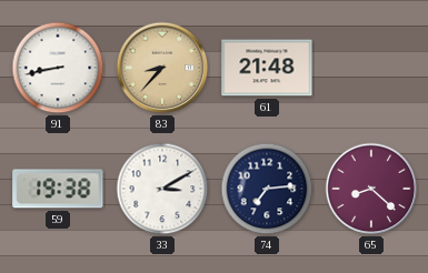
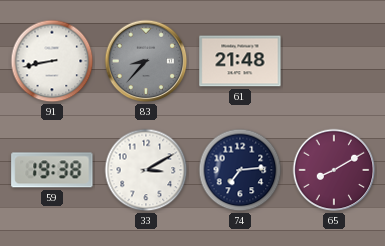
83 dial: champagne -> grey
65: 8:22 -> 8:10
